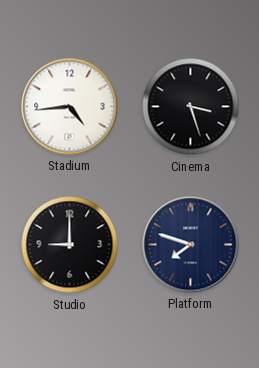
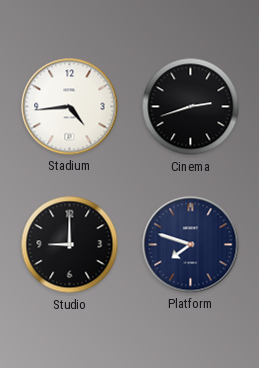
Cinema: 3:27 -> 2:42
